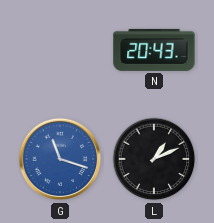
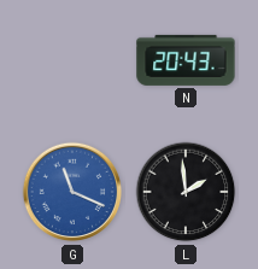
G: 11:18 -> 11:19
L: 1:11 -> 1:59
